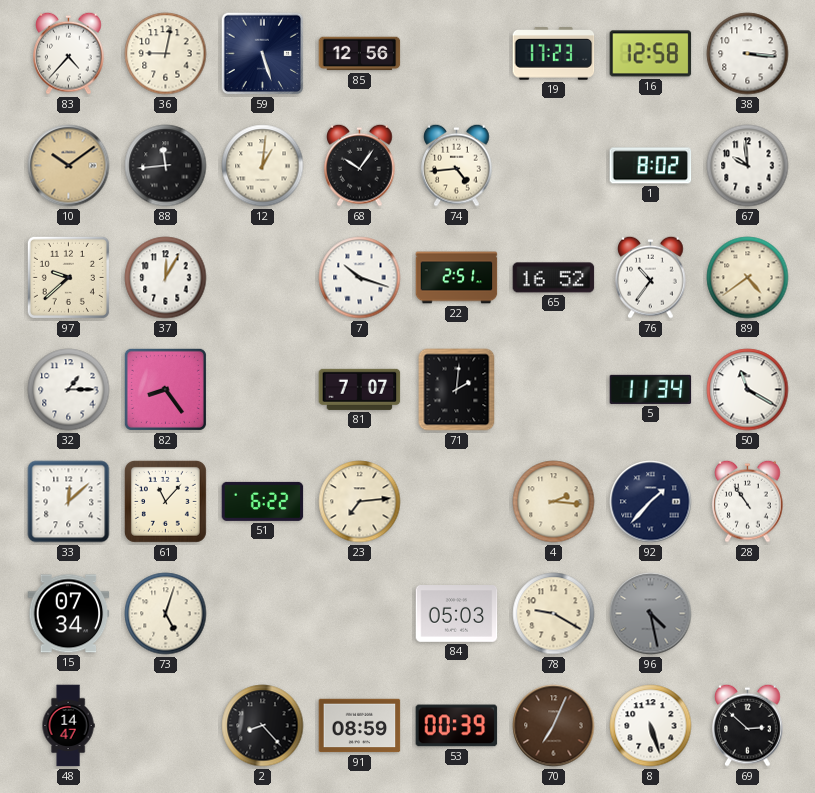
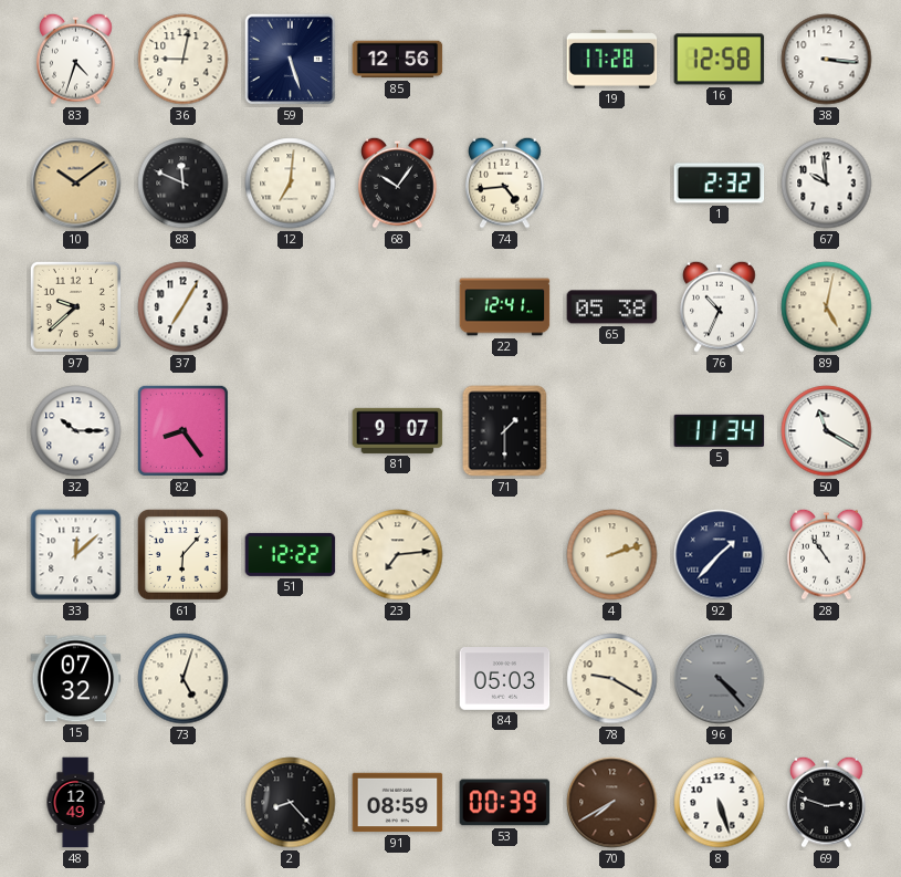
83: 4:37 -> 4:33
19: 17:23 -> 17:28
88: 11:44 -> 11:49
12: 1:01 -> 7:01
1: 8:02 -> 2:32
37: 12:05 -> 7:05
7: 10:18 -> none
22: 2:51 -> 12:41
65: 16:52 -> 05:38
76: 10:36 -> 10:34
89: 4:39 -> 5:02
32: 1:15 -> 10:15
81: 7:07 -> 9:07
71: 2:01 -> 1:30
61: 11:07 -> 6:07
51: 6:22 -> 12:22
4: 2:16 -> 2:12
15: 07:34 -> 07:32
96: 4:28 -> 4:23
48: 14:47 -> 12:49
70: 7:04 -> 7:40
69: 2:52 -> 2:48
